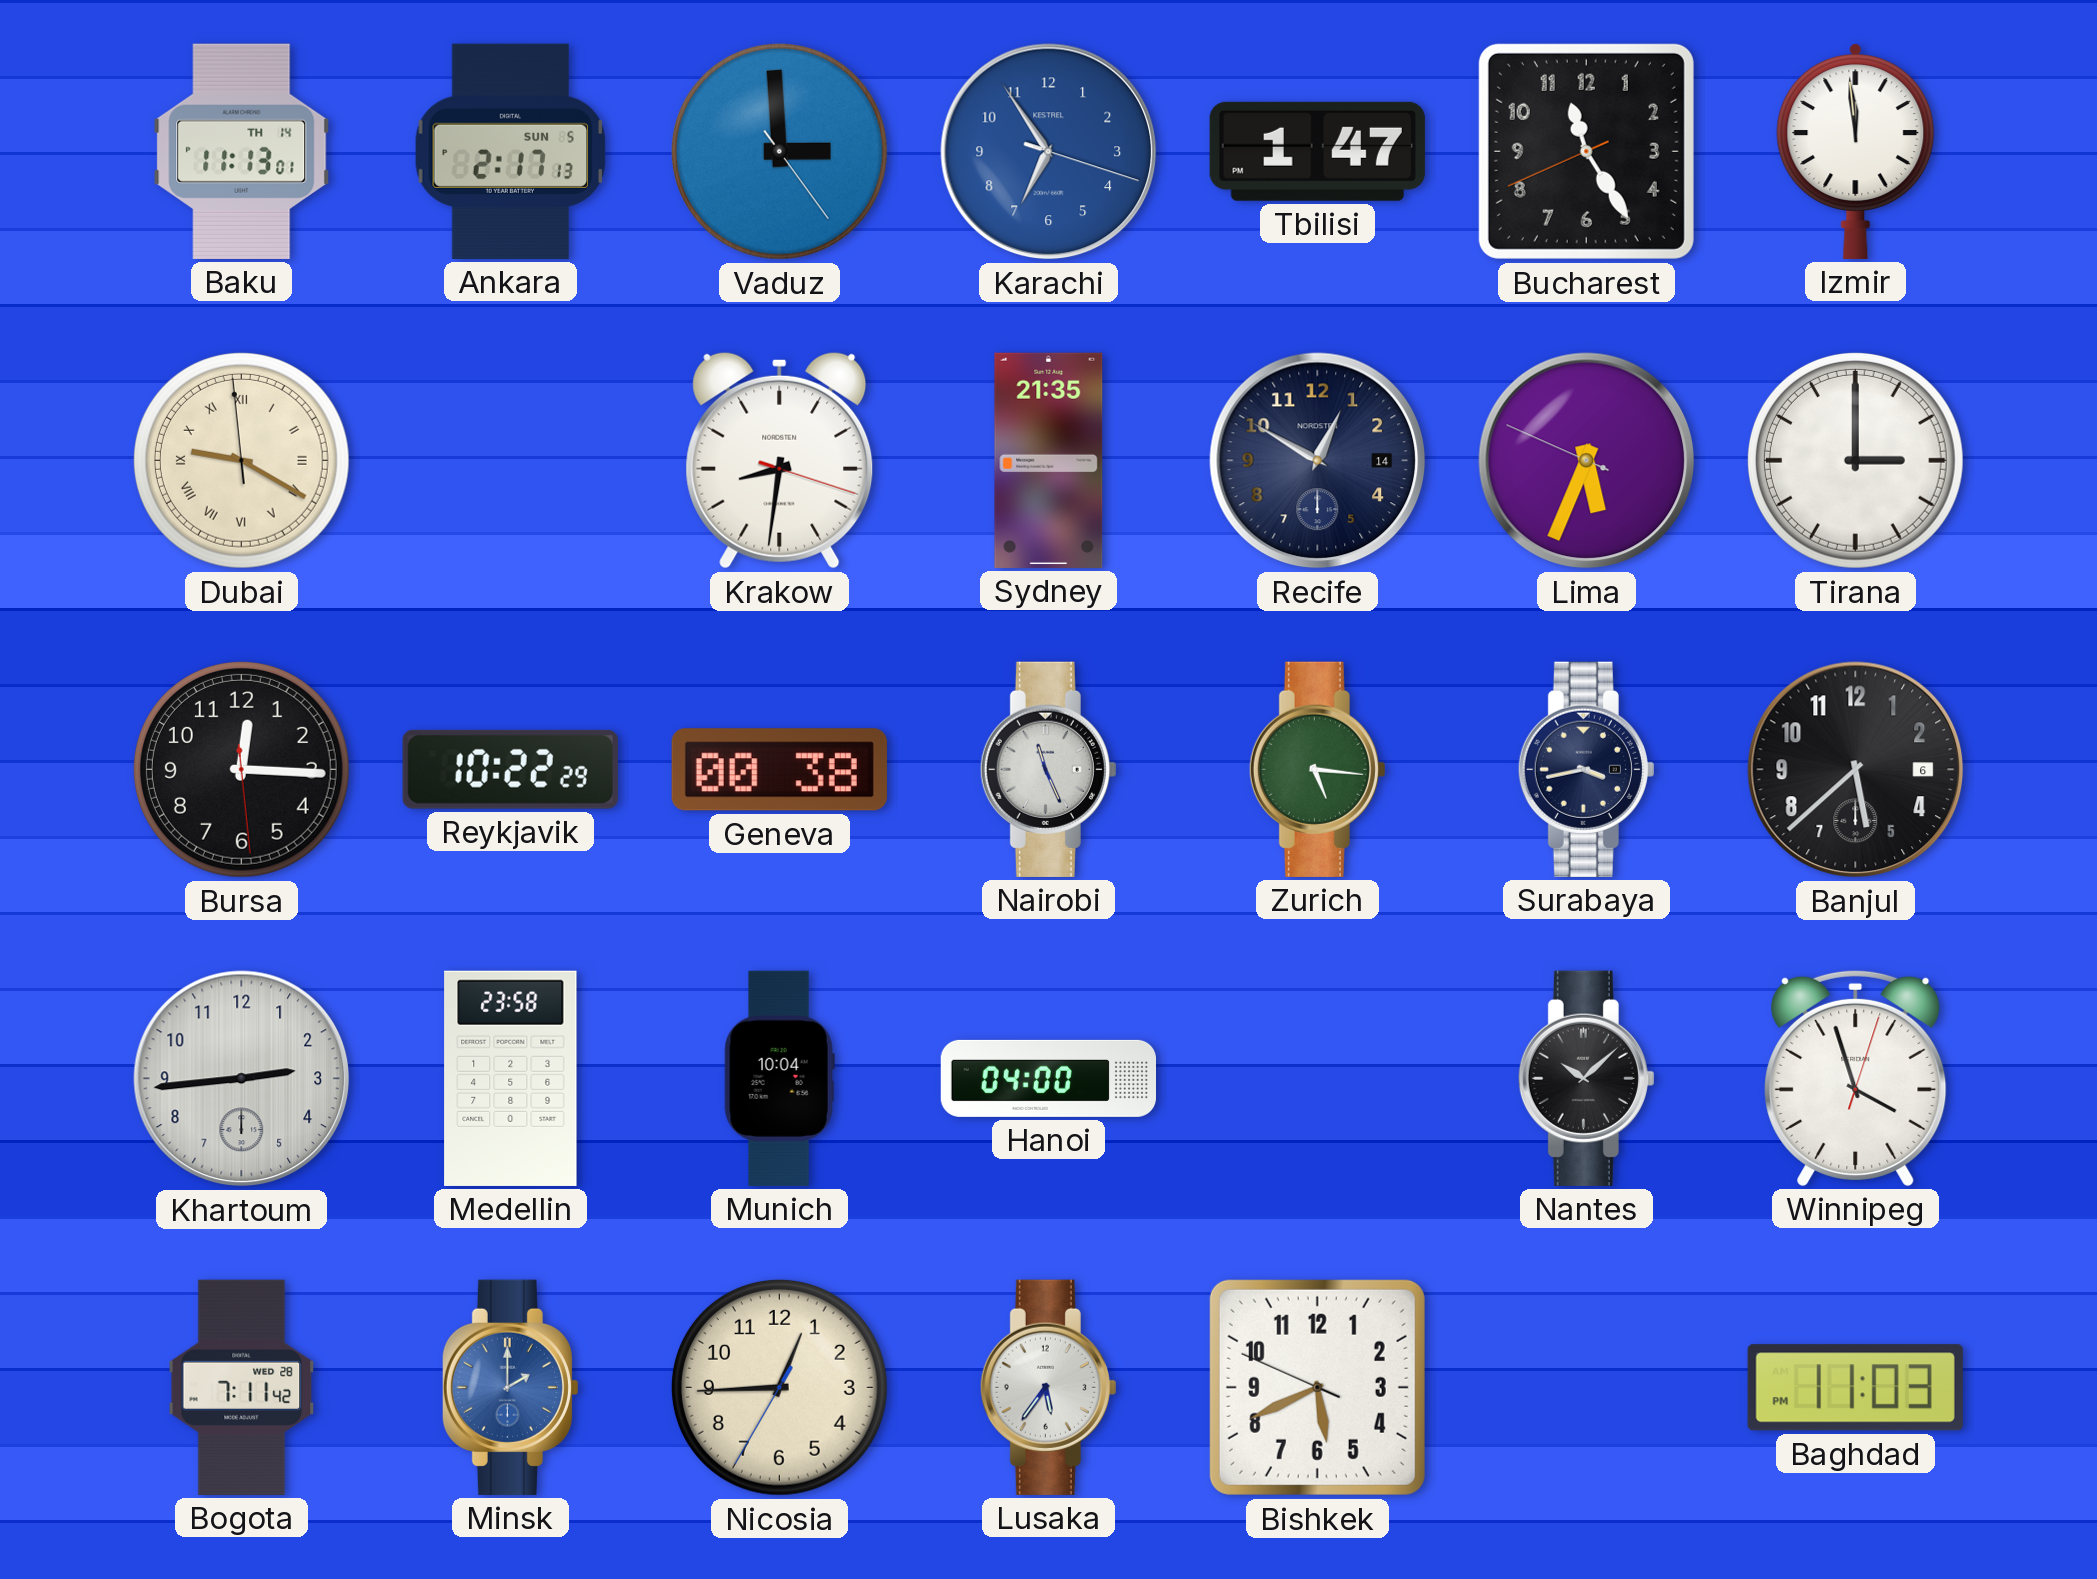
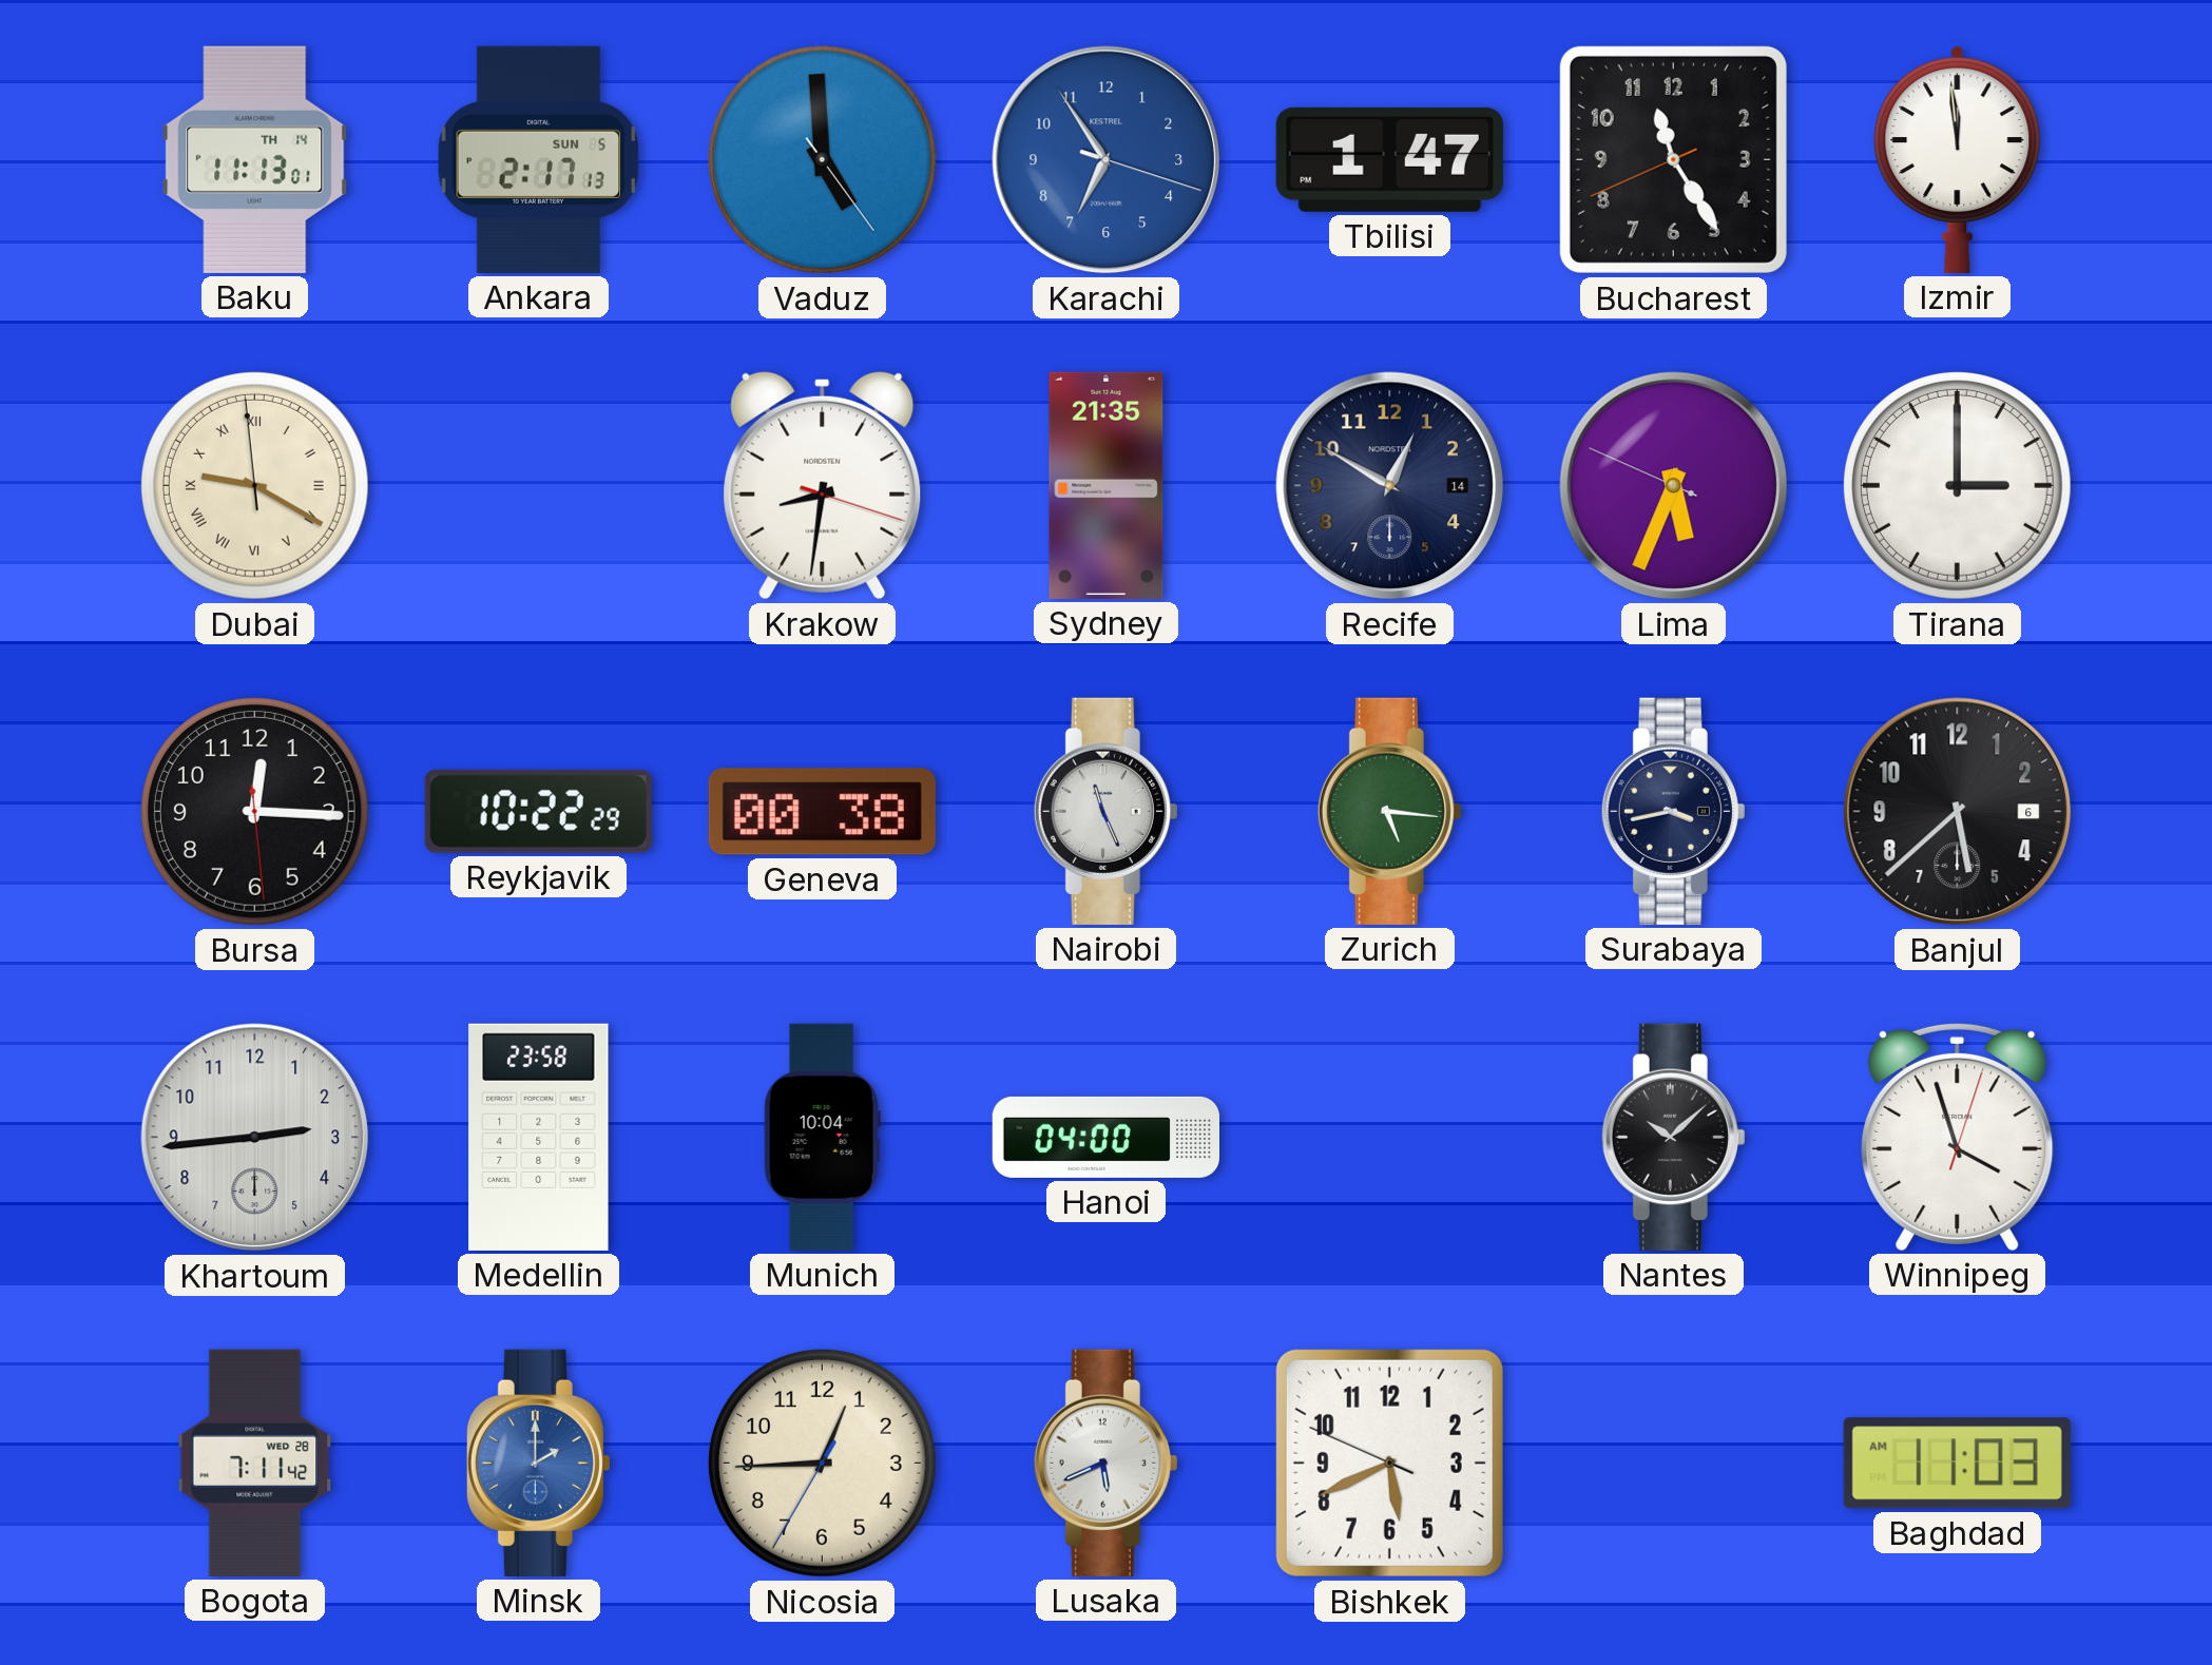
Vaduz: 2:59 -> 4:59
Lusaka: 5:36 -> 5:41
Baghdad: 11:03 PM -> 11:03 AM
